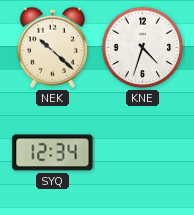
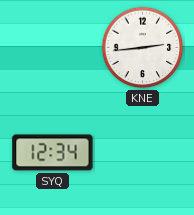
NEK: 10:22 -> none
KNE: 4:33 -> 2:44
